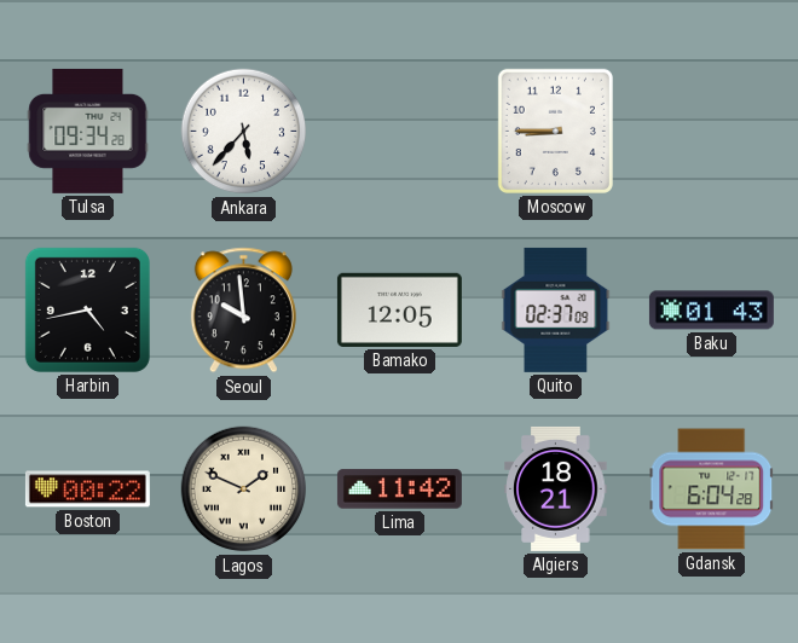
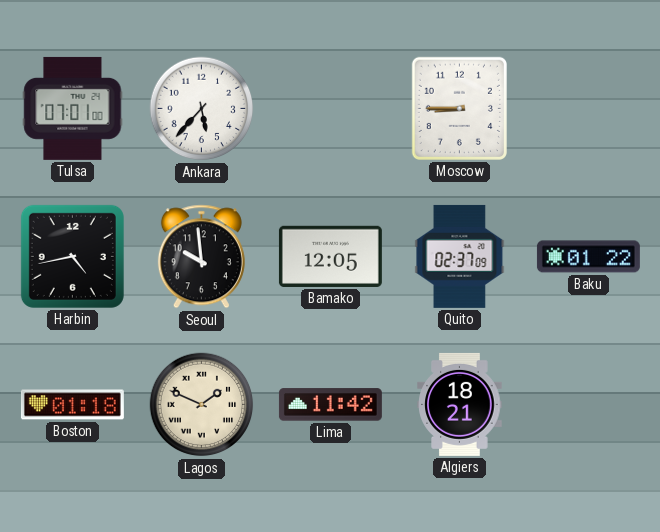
Tulsa: 09:34 -> 07:01
Baku: 01:43 -> 01:22
Boston: 00:22 -> 01:18
Gdansk: 6:04 -> none
